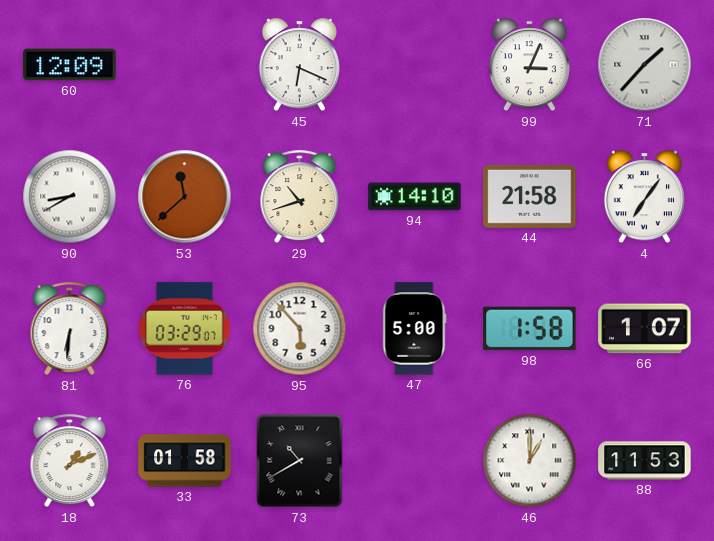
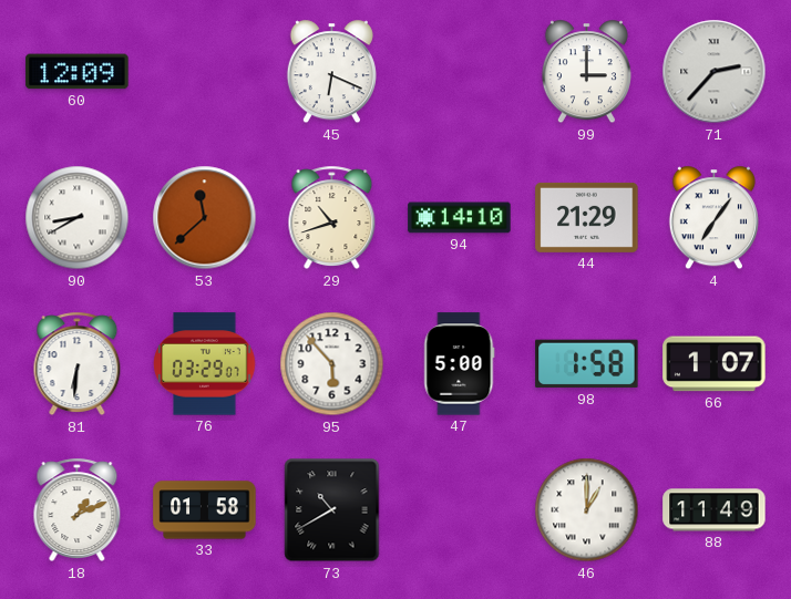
99: 3:04 -> 3:00
71: 1:37 -> 2:37
44: 21:58 -> 21:29
88: 11:53 -> 11:49
